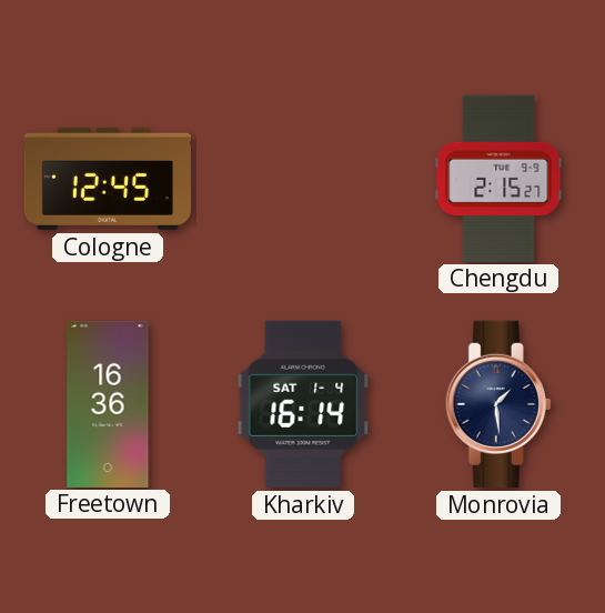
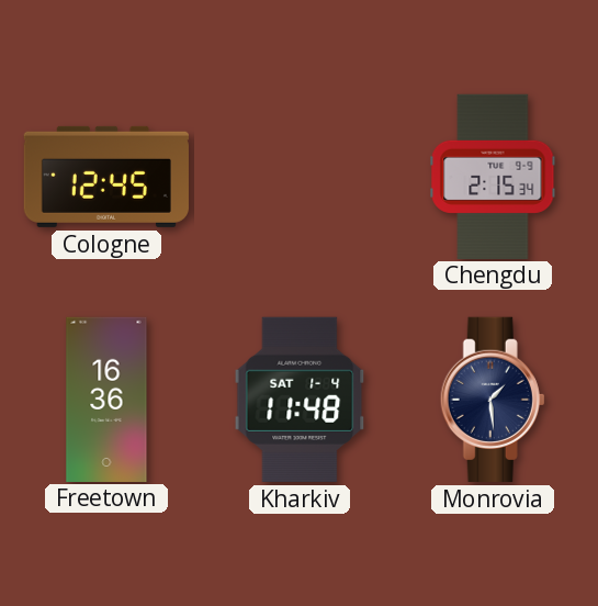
Chengdu: 2:15:27 -> 2:15:34
Kharkiv: 16:14 -> 11:48
